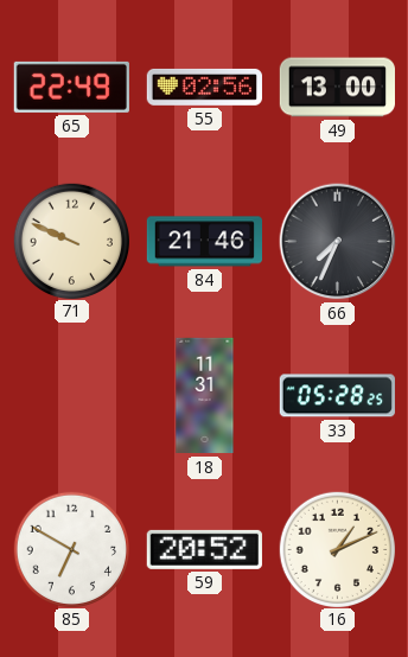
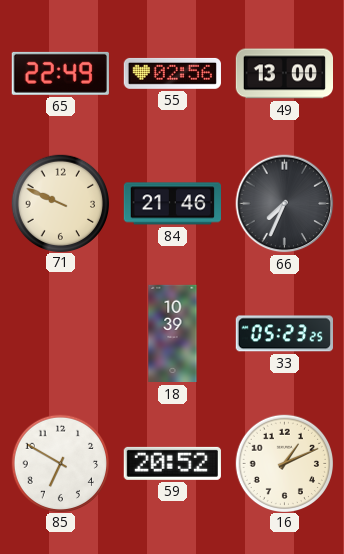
18: 11:31 -> 10:39
33: 05:28 -> 05:23
